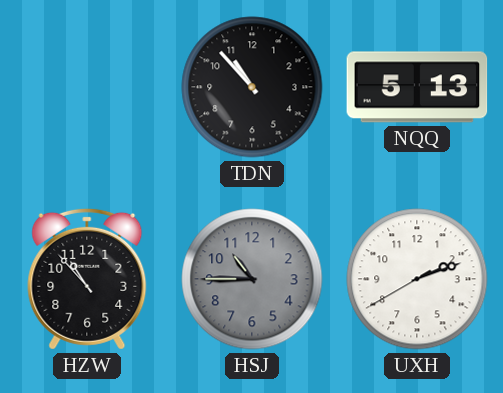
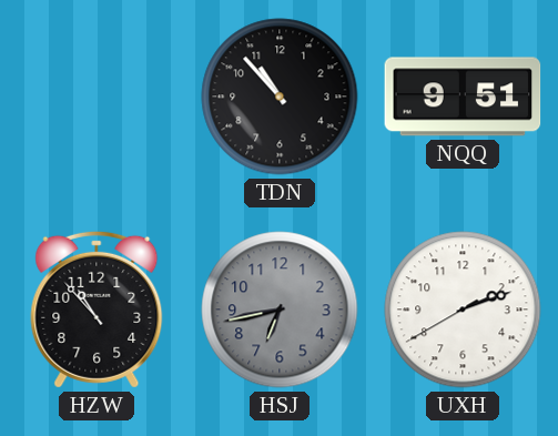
NQQ: 5:13 -> 9:51
HSJ: 10:45 -> 6:43
